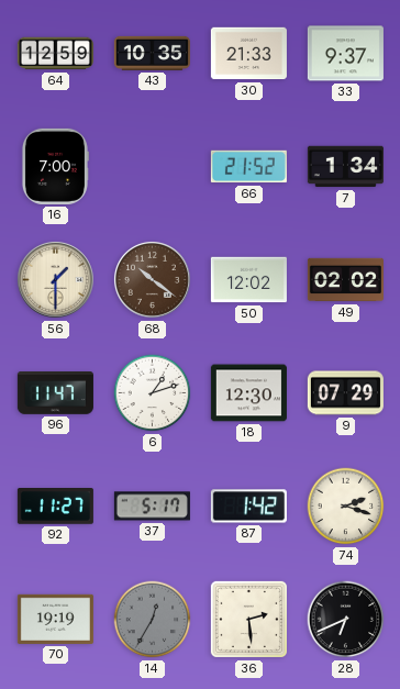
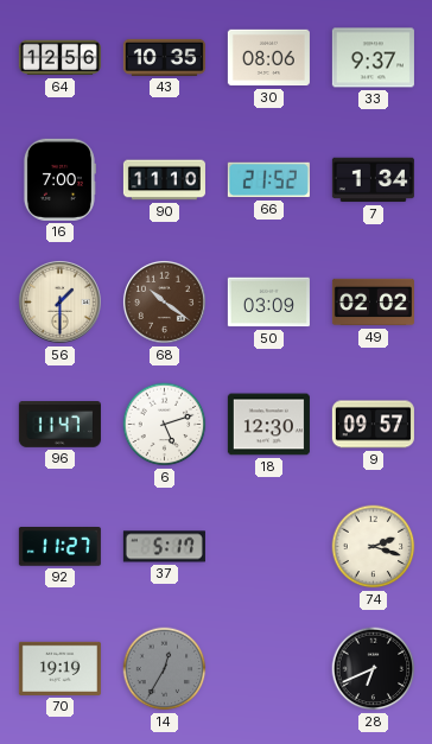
64: 12:59 -> 12:56
30: 21:33 -> 08:06
90: none -> 11:10
50: 12:02 -> 03:09
6: 1:12 -> 5:12
9: 07:29 -> 09:57
87: 1:42 -> none
36: 2:29 -> none
